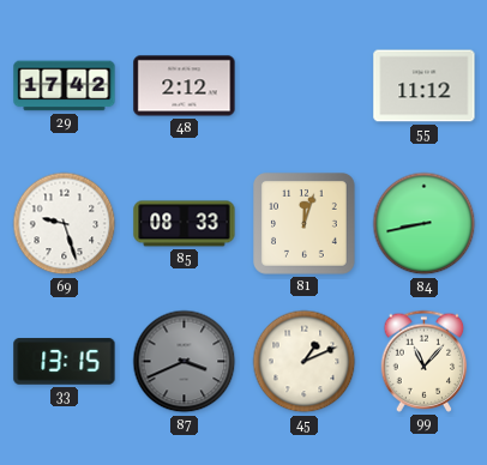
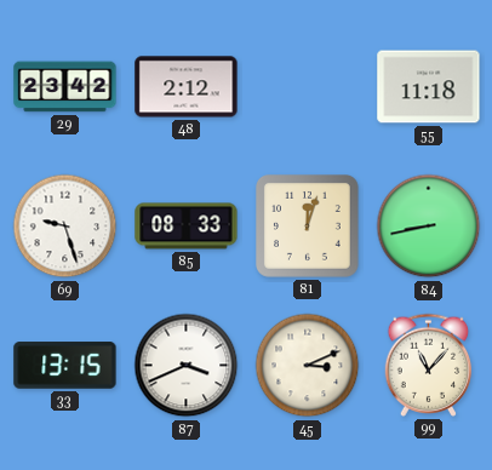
29: 17:42 -> 23:42
55: 11:12 -> 11:18
87 dial: grey -> white
45: 1:11 -> 3:11
